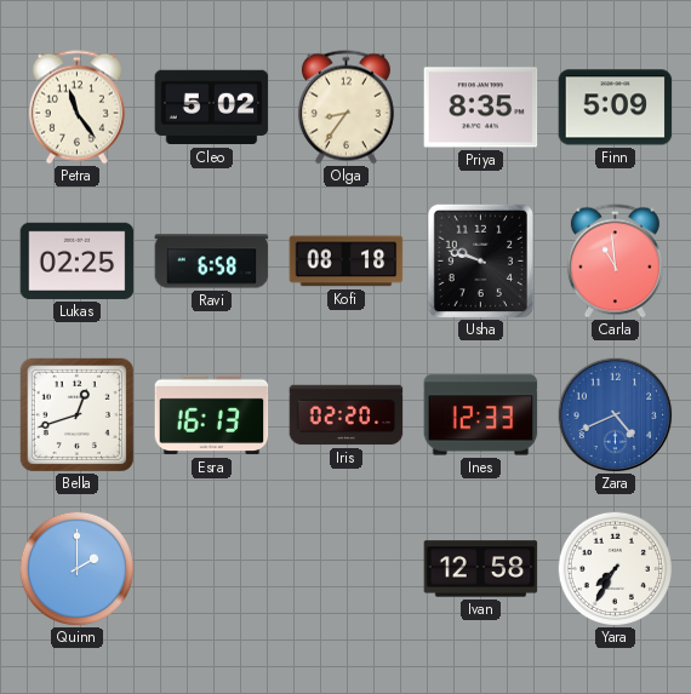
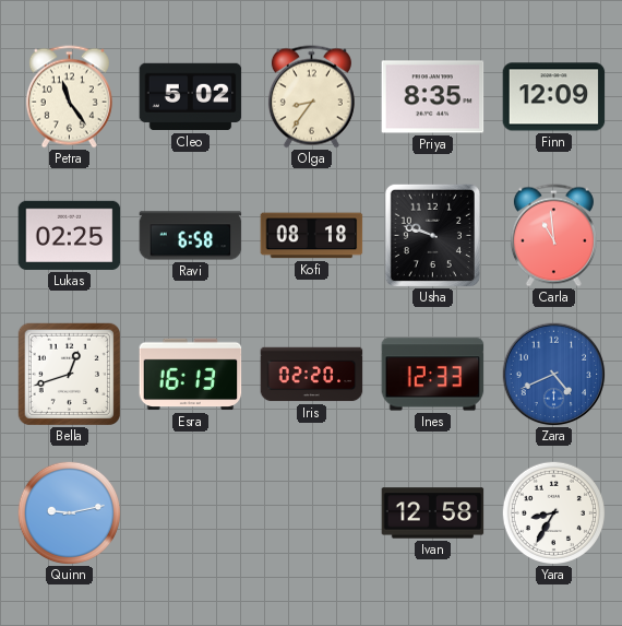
Finn: 5:09 -> 12:09
Quinn: 2:00 -> 9:13
Yara: 7:35 -> 8:35
